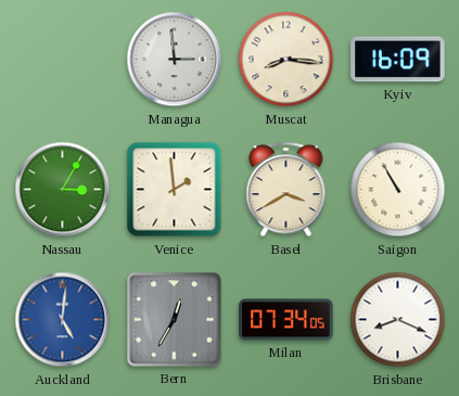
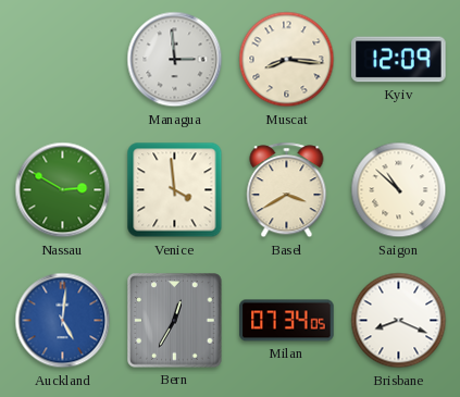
Kyiv: 16:09 -> 12:09
Nassau: 3:05 -> 2:50
Venice: 1:59 -> 3:59
Saigon: 10:55 -> 10:52
